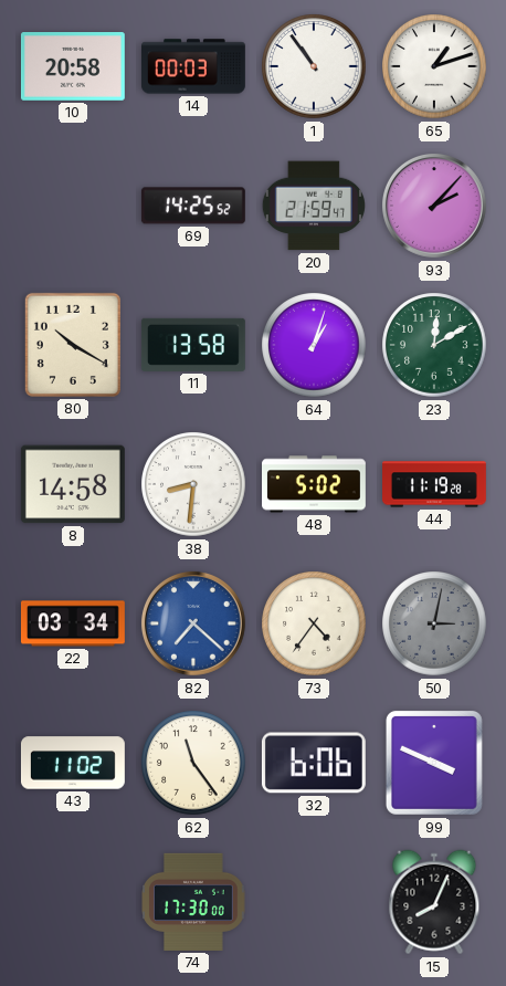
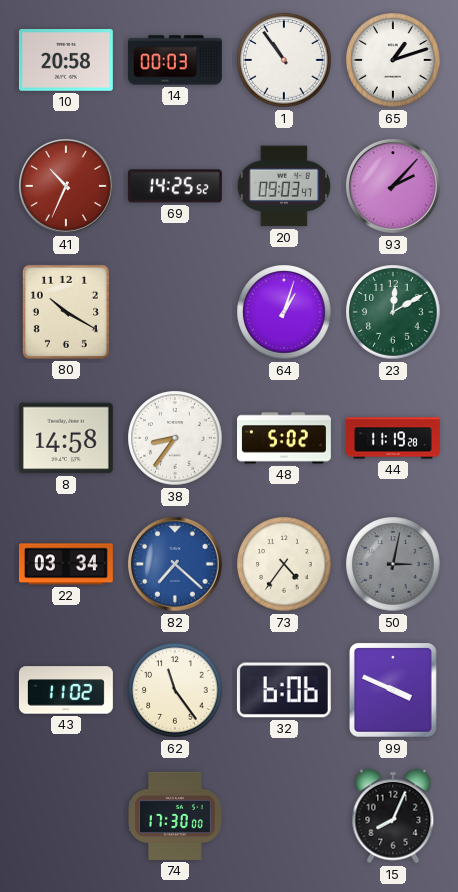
41: none -> 10:34
20: 21:59 -> 09:03
11: 13:58 -> none
38: 8:31 -> 8:36
